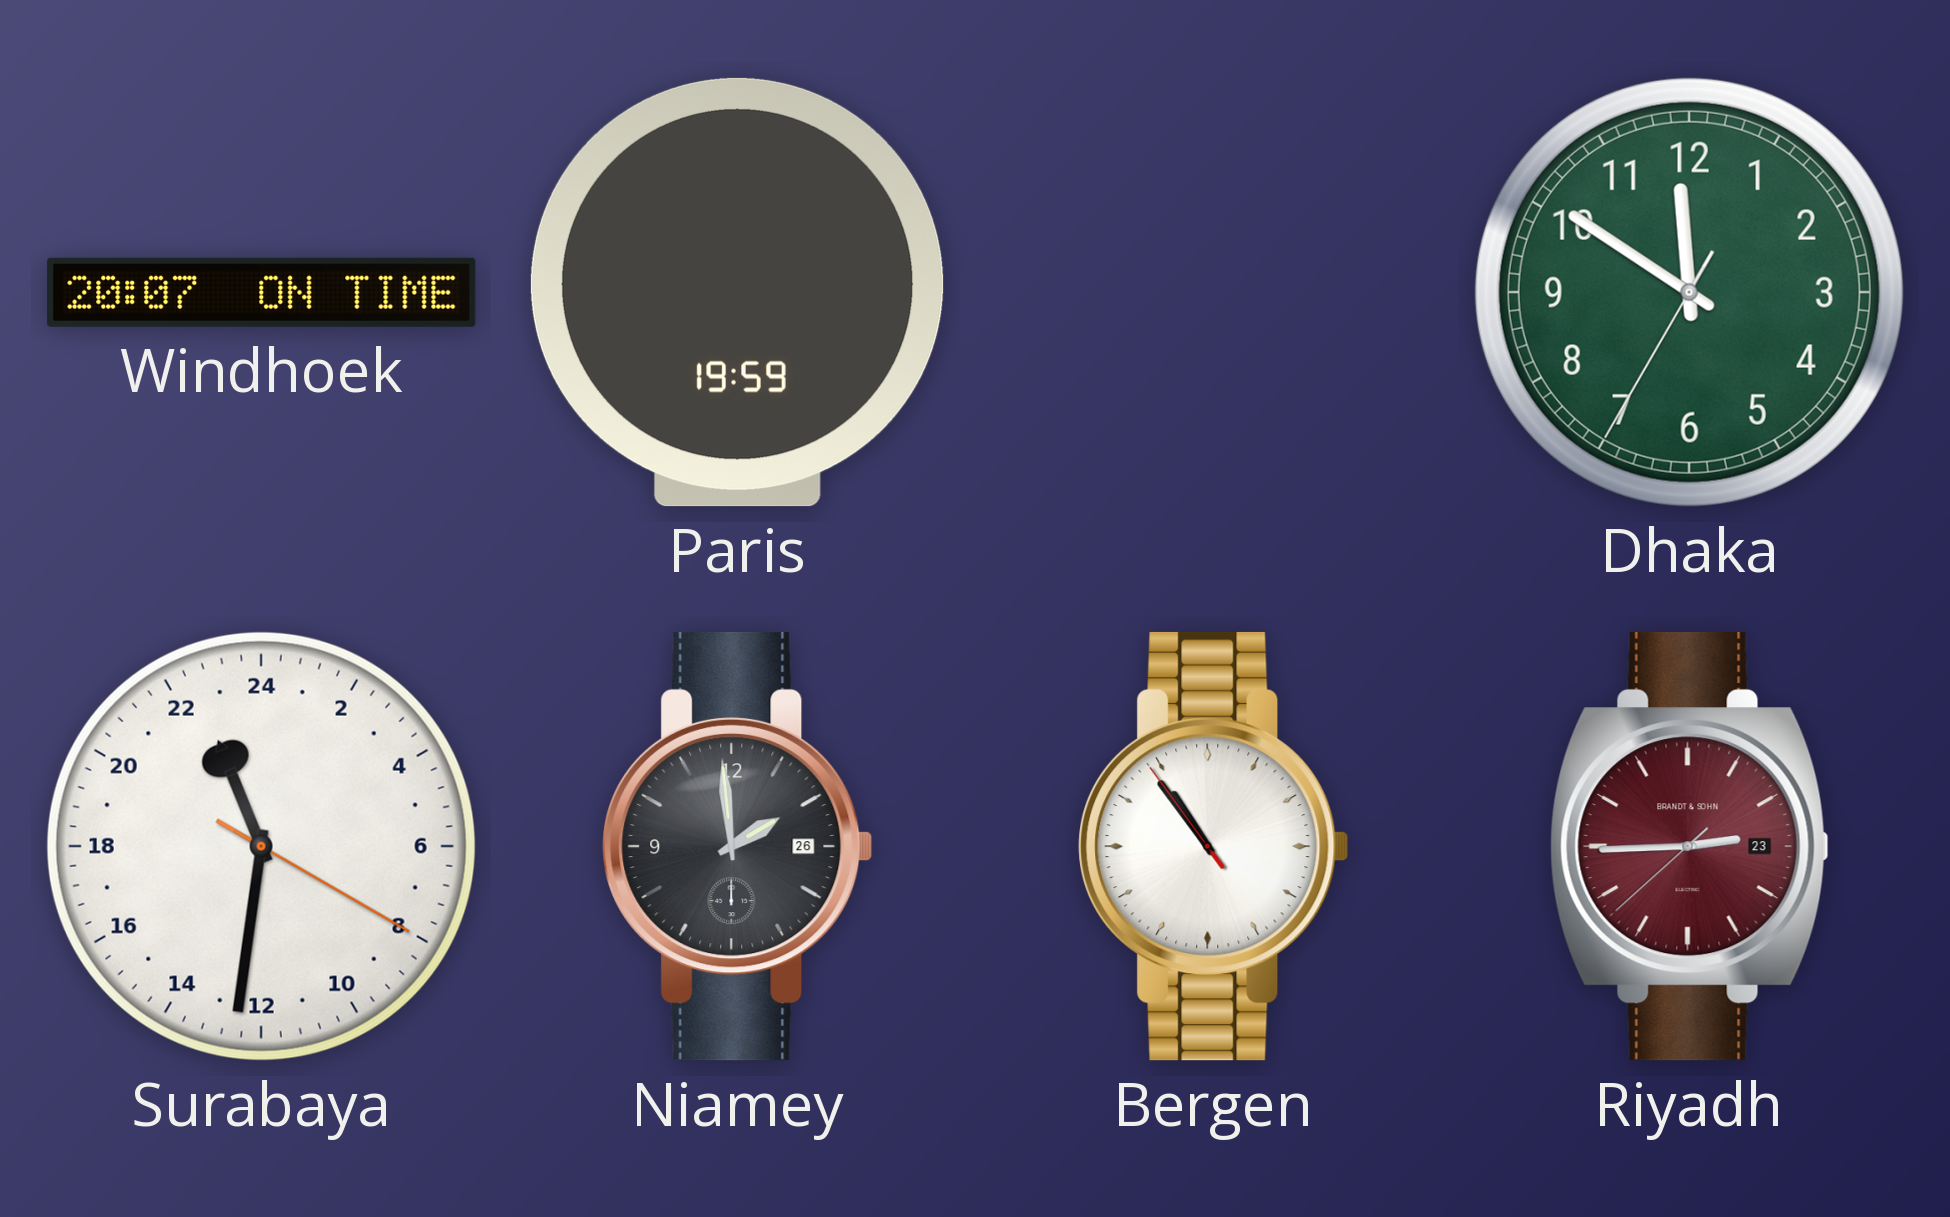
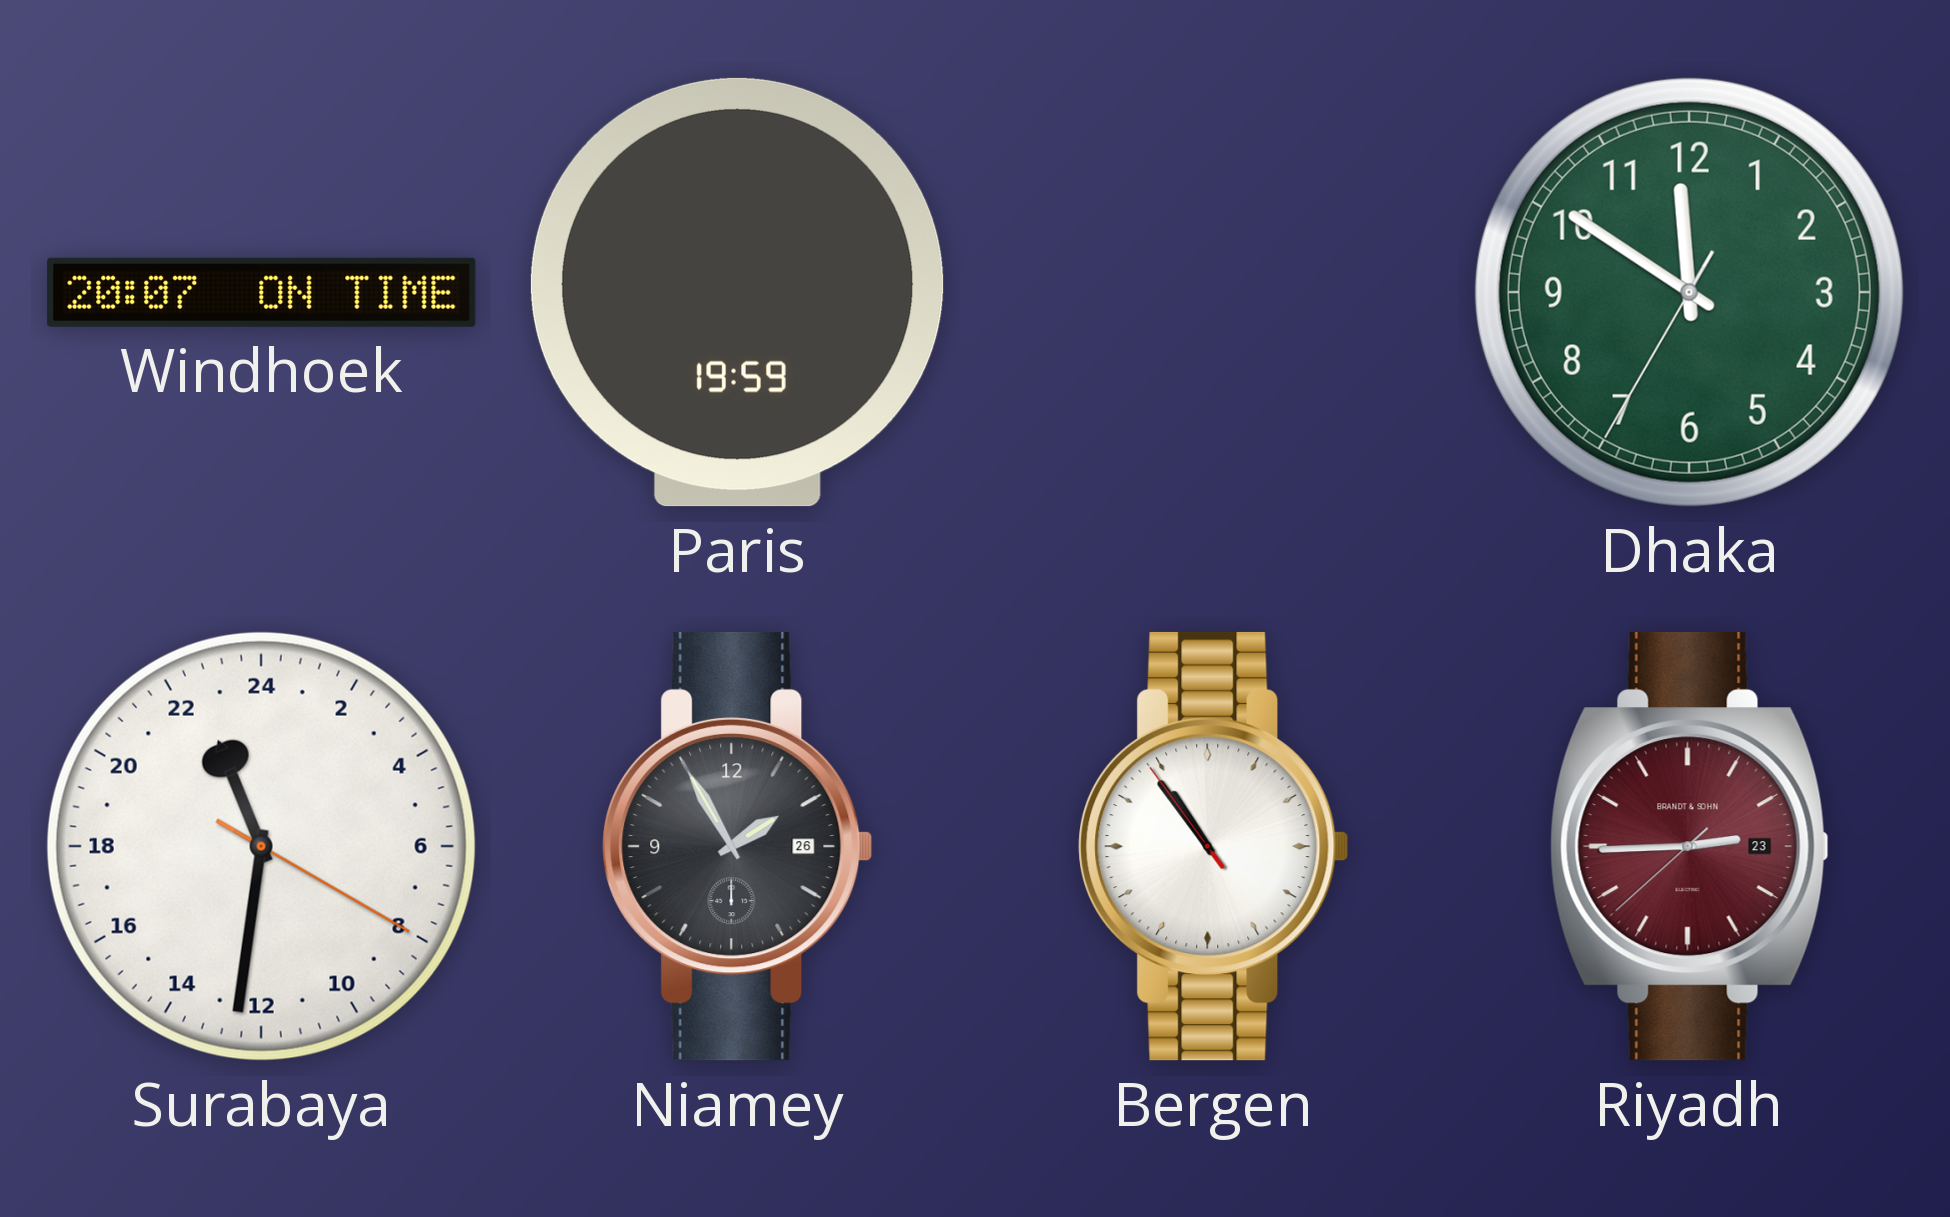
Niamey: 1:59 -> 1:55
